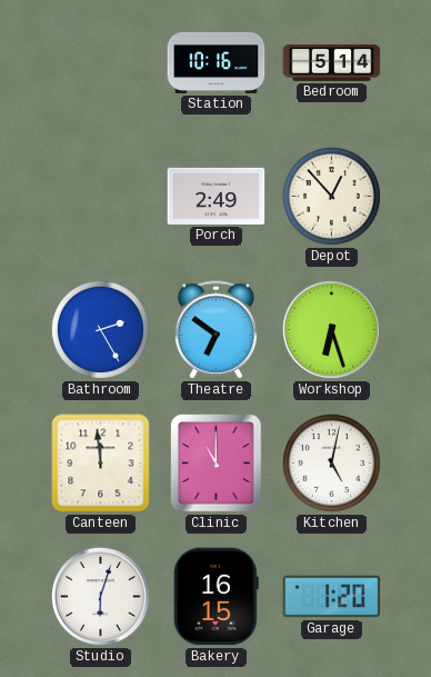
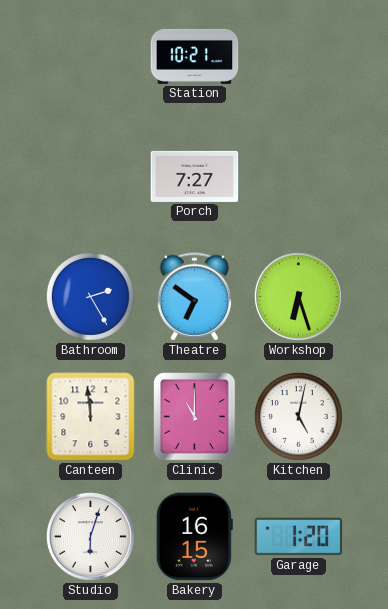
Station: 10:16 -> 10:21
Bedroom: 5:14 -> none
Porch: 2:49 -> 7:27
Depot: 12:53 -> none
